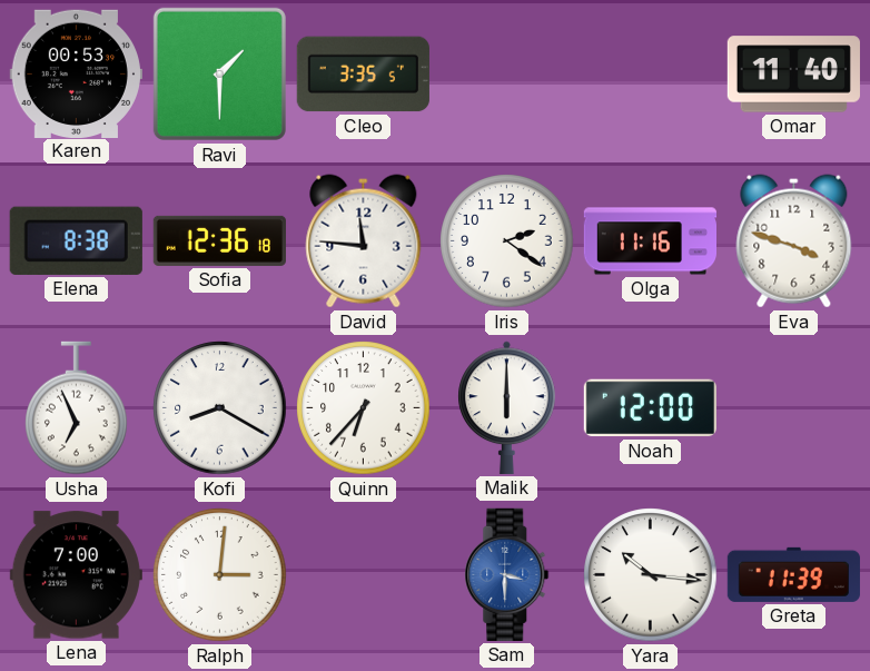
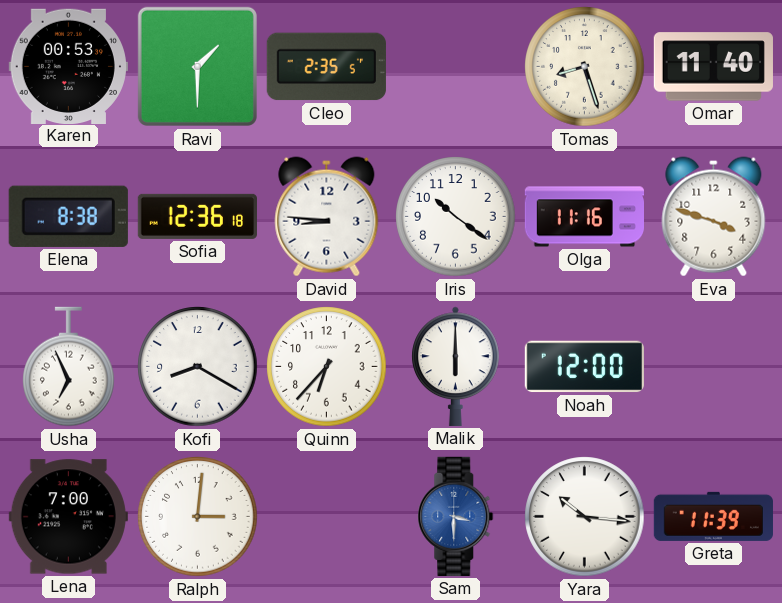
Cleo: 3:35 -> 2:35
Tomas: none -> 8:27
David: 11:46 -> 8:46
Iris: 2:21 -> 10:21
